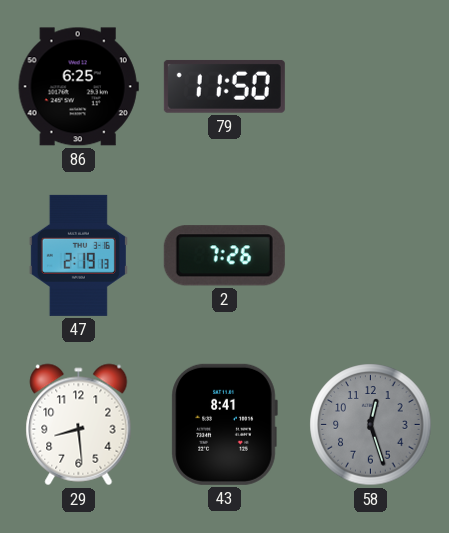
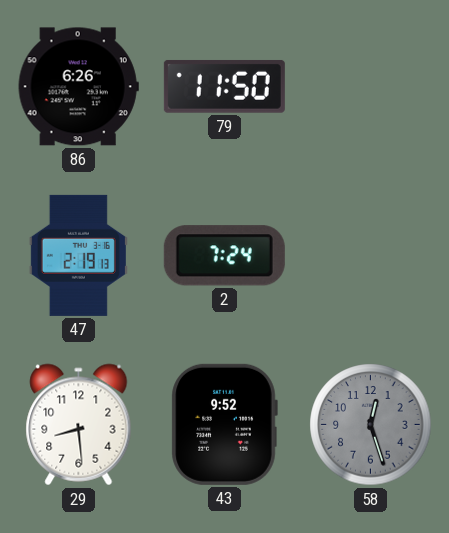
86: 6:25 -> 6:26
2: 7:26 -> 7:24
43: 8:41 -> 9:52
